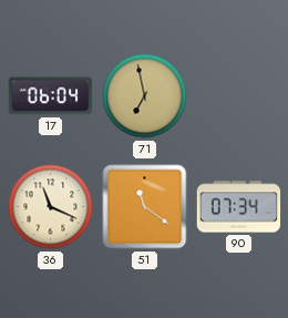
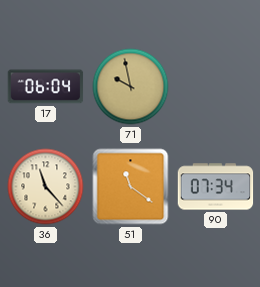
71: 6:58 -> 9:58
36: 11:19 -> 11:23
